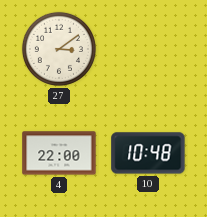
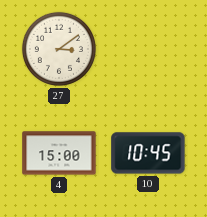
4: 22:00 -> 15:00
10: 10:48 -> 10:45
